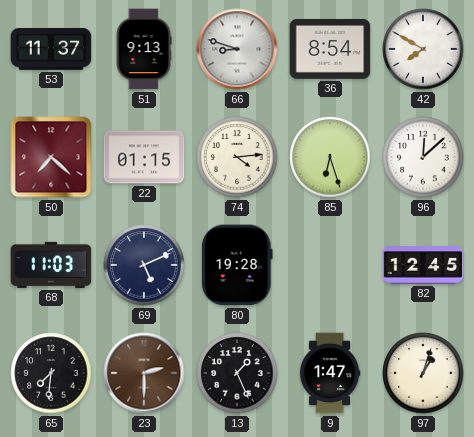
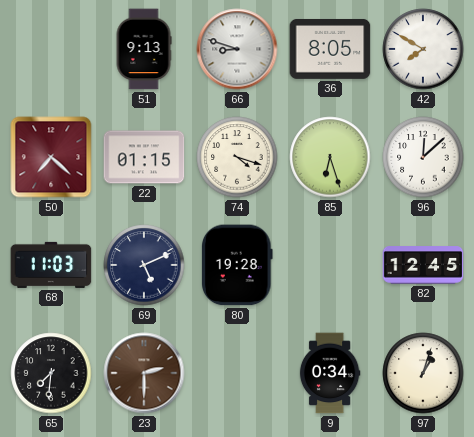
53: 11:37 -> none
36: 8:54 -> 8:05
74: 4:14 -> 4:18
13: 1:26 -> none
9: 1:47 -> 0:34
